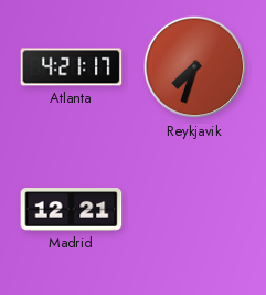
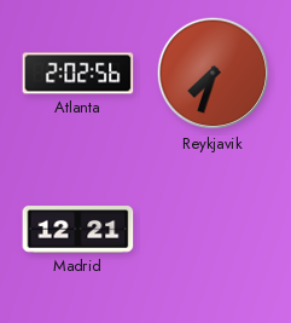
Atlanta: 4:21 -> 2:02
